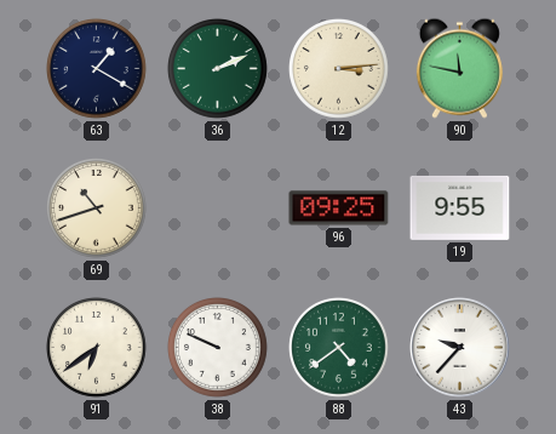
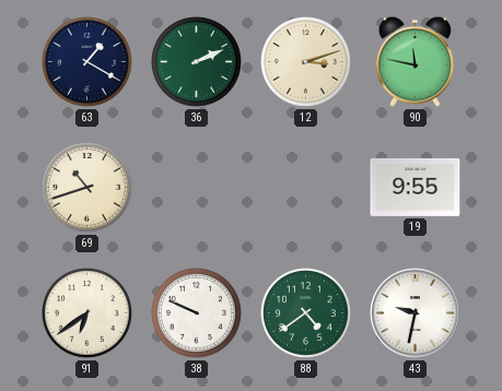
12: 3:14 -> 3:12
96: 09:25 -> none
43: 9:37 -> 9:32
